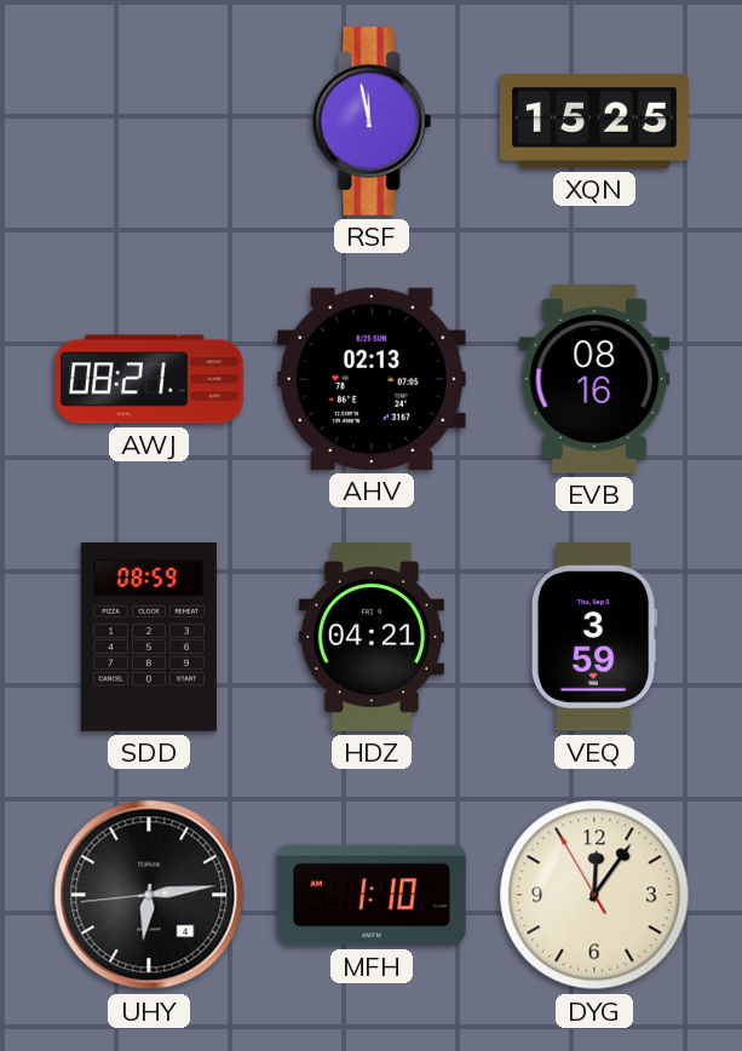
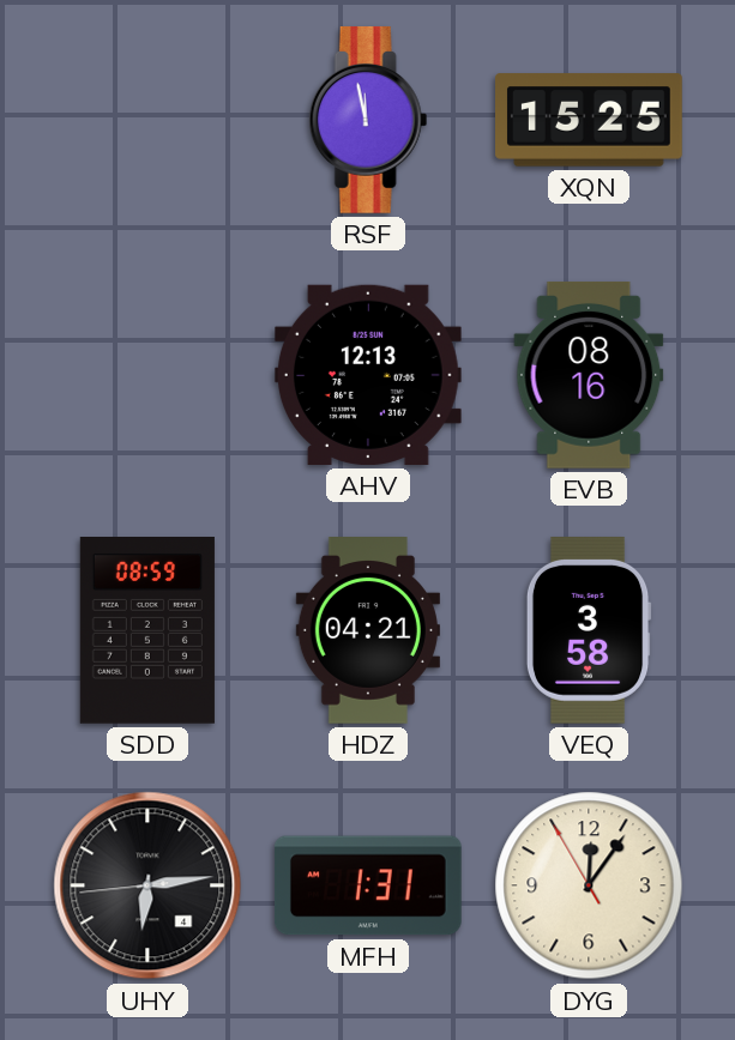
AWJ: 08:21 -> none
AHV: 02:13 -> 12:13
VEQ: 3:59 -> 3:58
MFH: 1:10 -> 1:31
